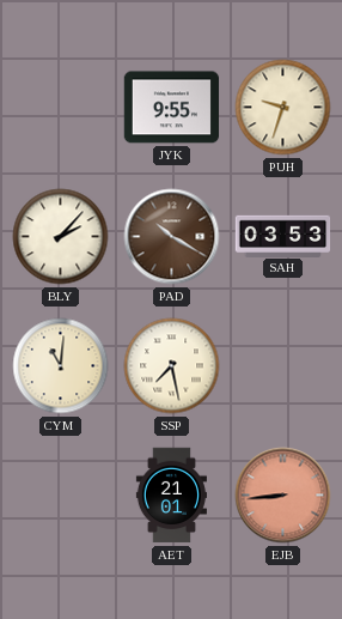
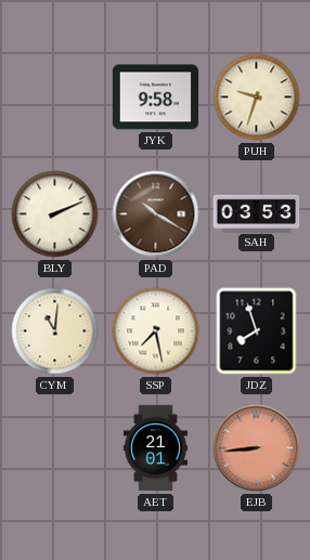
JYK: 9:55 -> 9:58
BLY: 2:07 -> 2:11
JDZ: none -> 7:57
